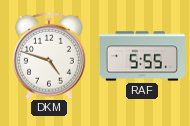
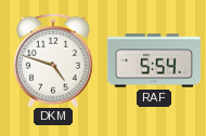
RAF: 5:55 -> 5:54
